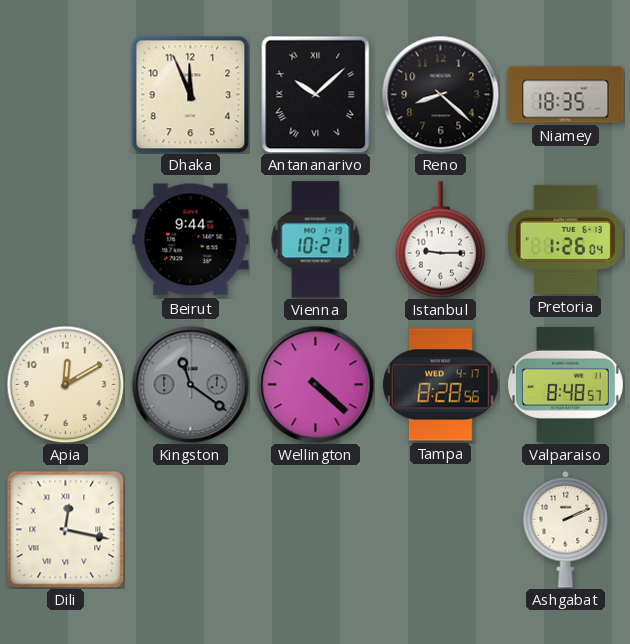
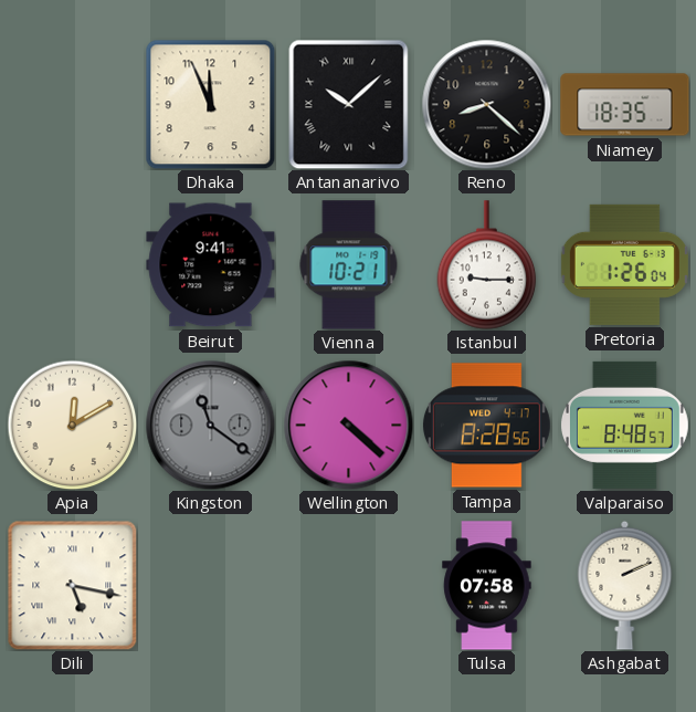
Beirut: 9:44 -> 9:41
Dili: 12:17 -> 5:17
Tulsa: none -> 07:58
